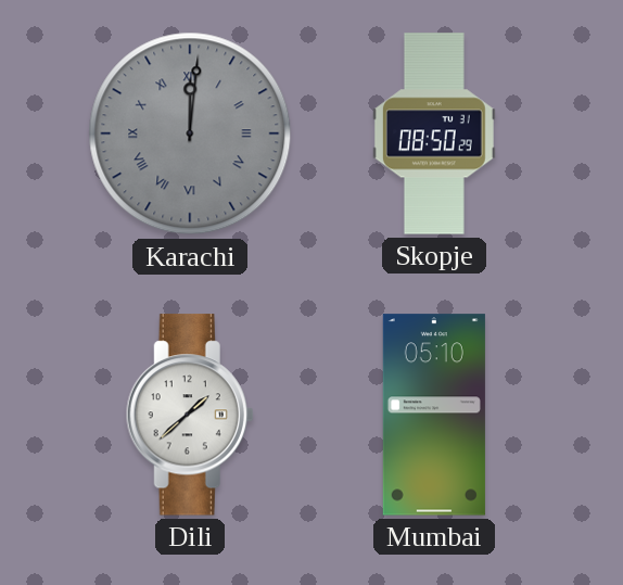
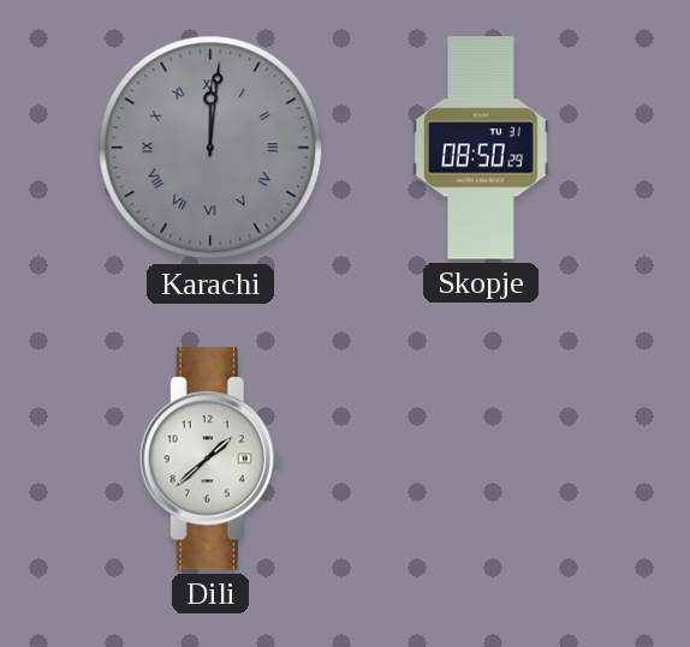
Mumbai: 05:10 -> none
